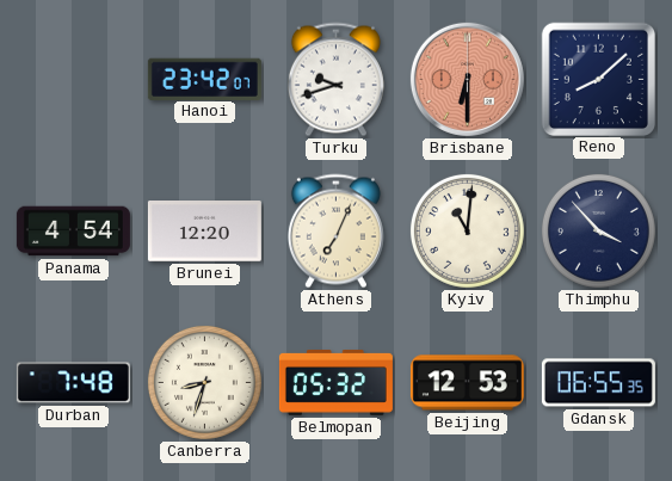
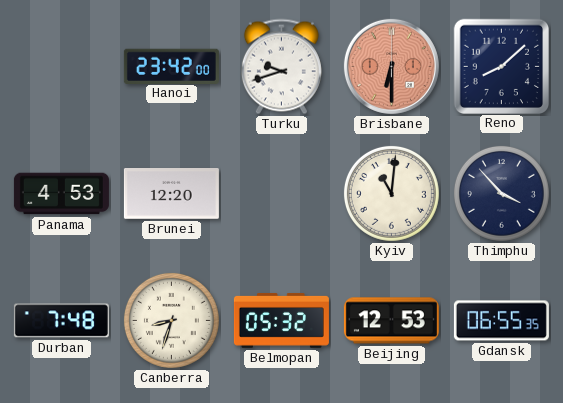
Hanoi: 23:42:07 -> 23:42:00
Panama: 4:54 -> 4:53
Athens: 7:04 -> none
